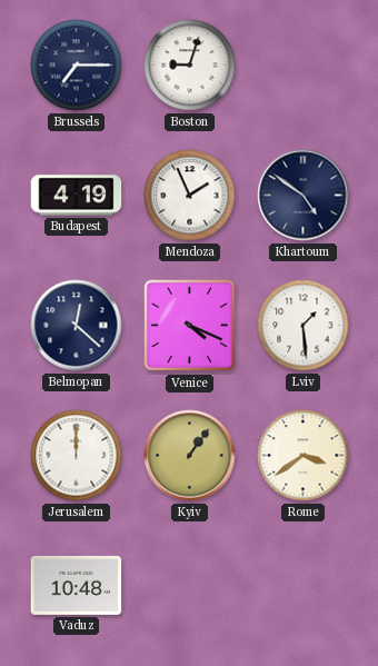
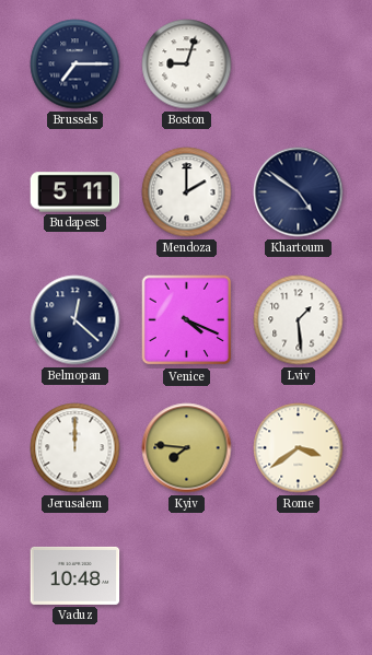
Budapest: 4:19 -> 5:11
Mendoza: 1:56 -> 2:00
Kyiv: 1:06 -> 7:46
